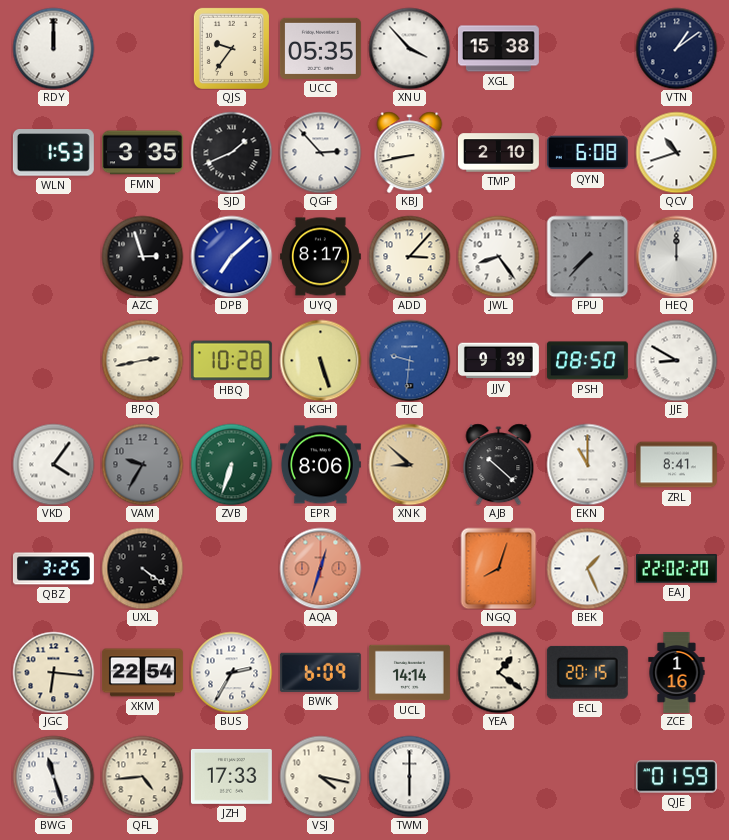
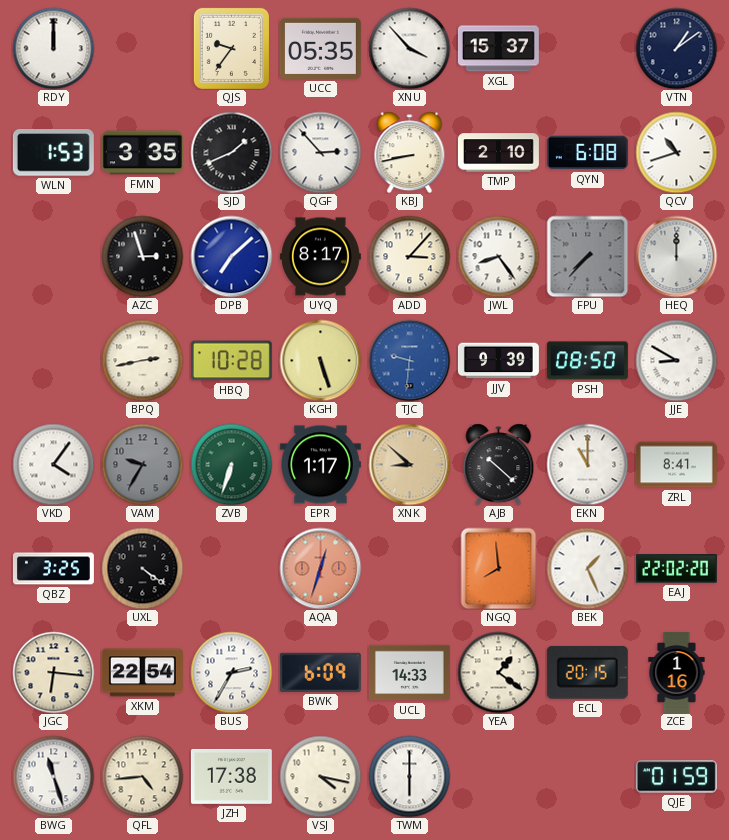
XGL: 15:38 -> 15:37
EPR: 8:06 -> 1:17
NGQ: 8:03 -> 7:59
UCL: 14:14 -> 14:33
JZH: 17:33 -> 17:38
